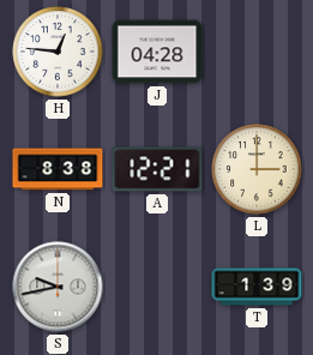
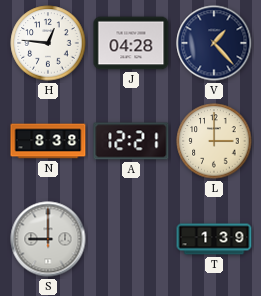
V: none -> 1:23
S: 9:43 -> 9:00
